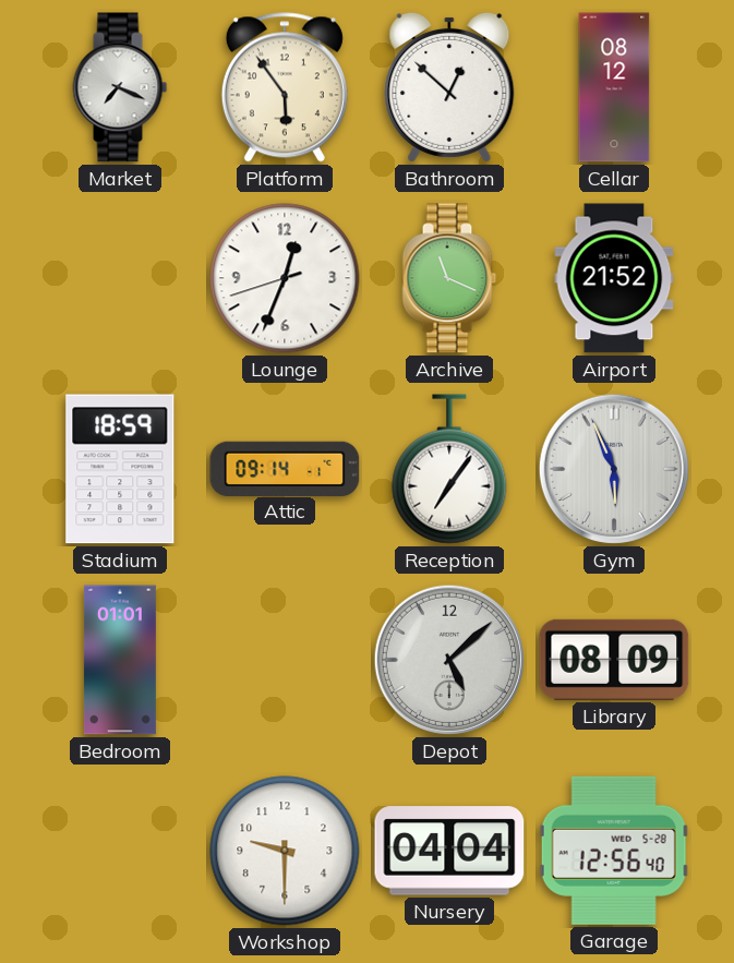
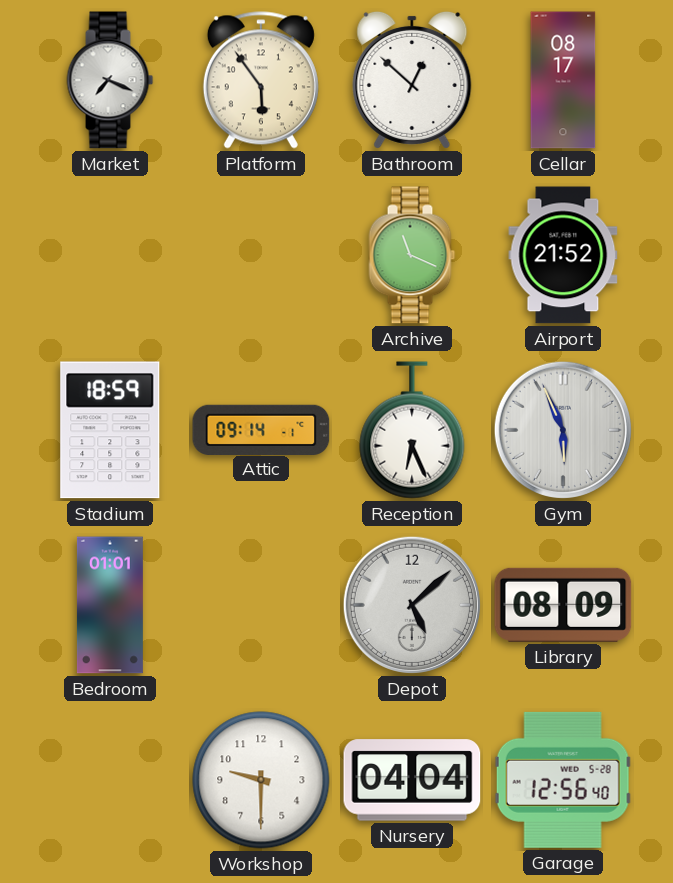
Cellar: 08:12 -> 08:17
Lounge: 12:33 -> none
Reception: 7:06 -> 6:26
